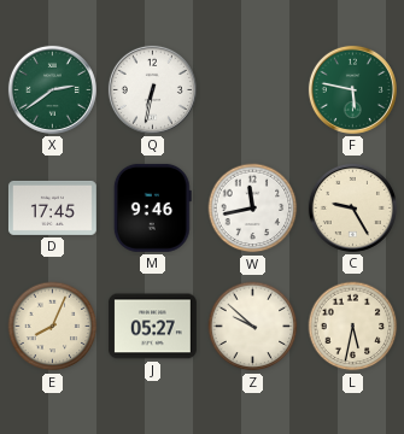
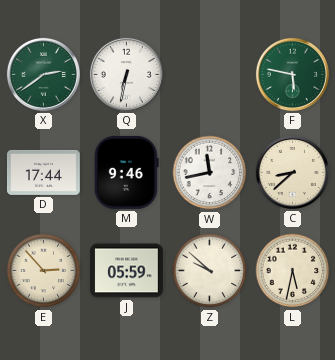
D: 17:45 -> 17:44
C: 9:25 -> 8:38
E: 8:04 -> 2:53
J: 05:27 -> 05:59
